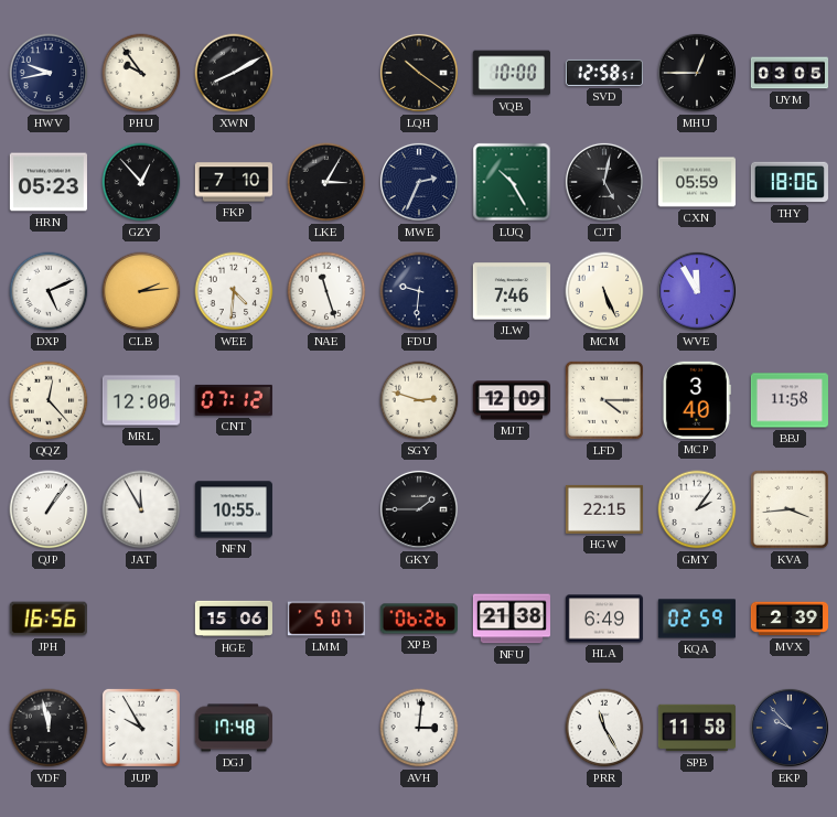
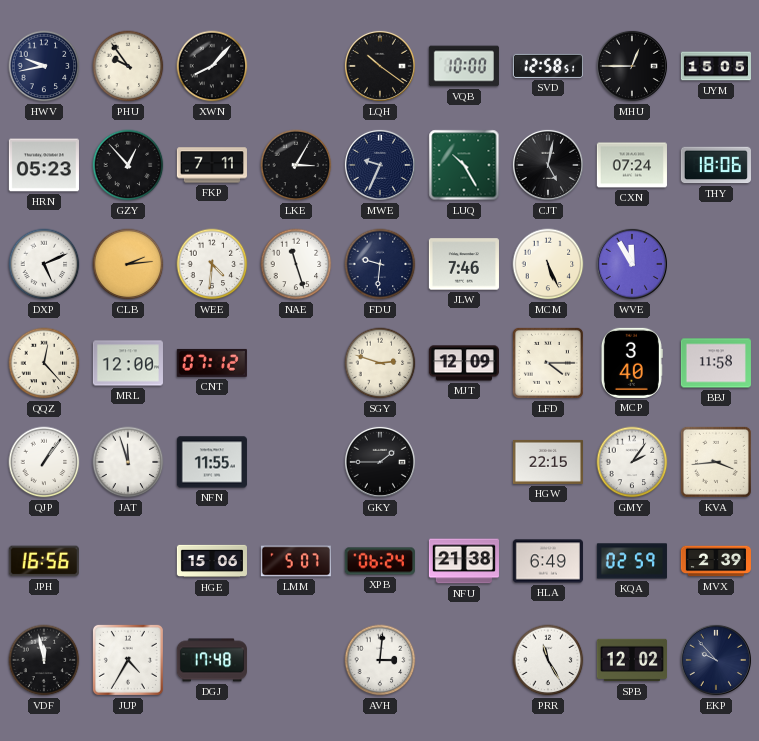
XWN: 8:10 -> 8:07
UYM: 03:05 -> 15:05
FKP: 7:10 -> 7:11
MWE: 2:34 -> 9:34
CXN: 05:59 -> 07:24
JAT: 11:55 -> 11:57
NFN: 10:55 -> 11:55
XPB: 06:26 -> 06:24
JUP: 9:55 -> 4:35
SPB: 11:58 -> 12:02
